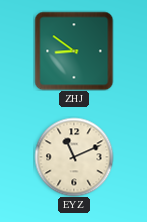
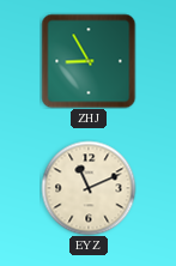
ZHJ: 8:51 -> 8:55
